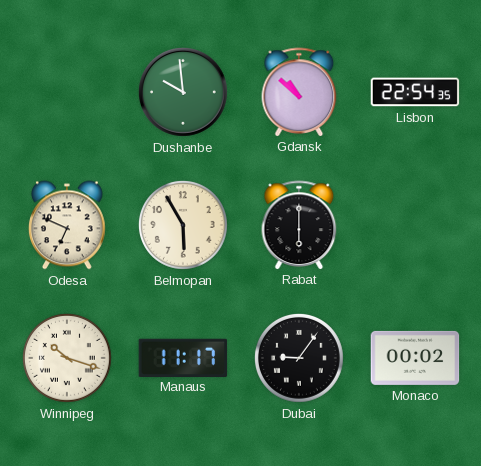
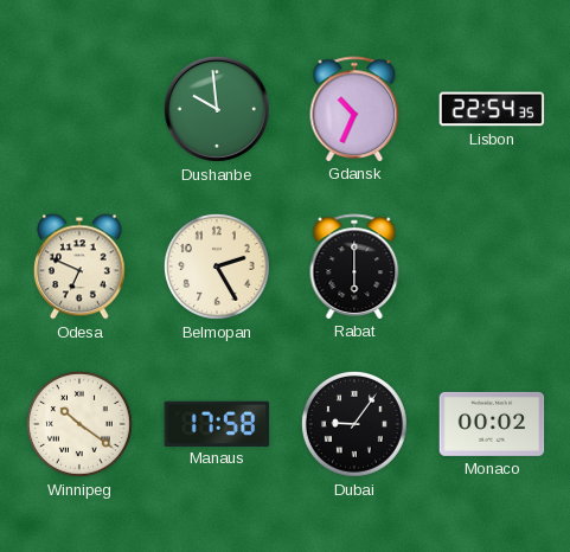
Gdansk: 10:52 -> 10:34
Belmopan: 5:55 -> 2:25
Winnipeg: 10:18 -> 10:21
Manaus: 11:17 -> 17:58
